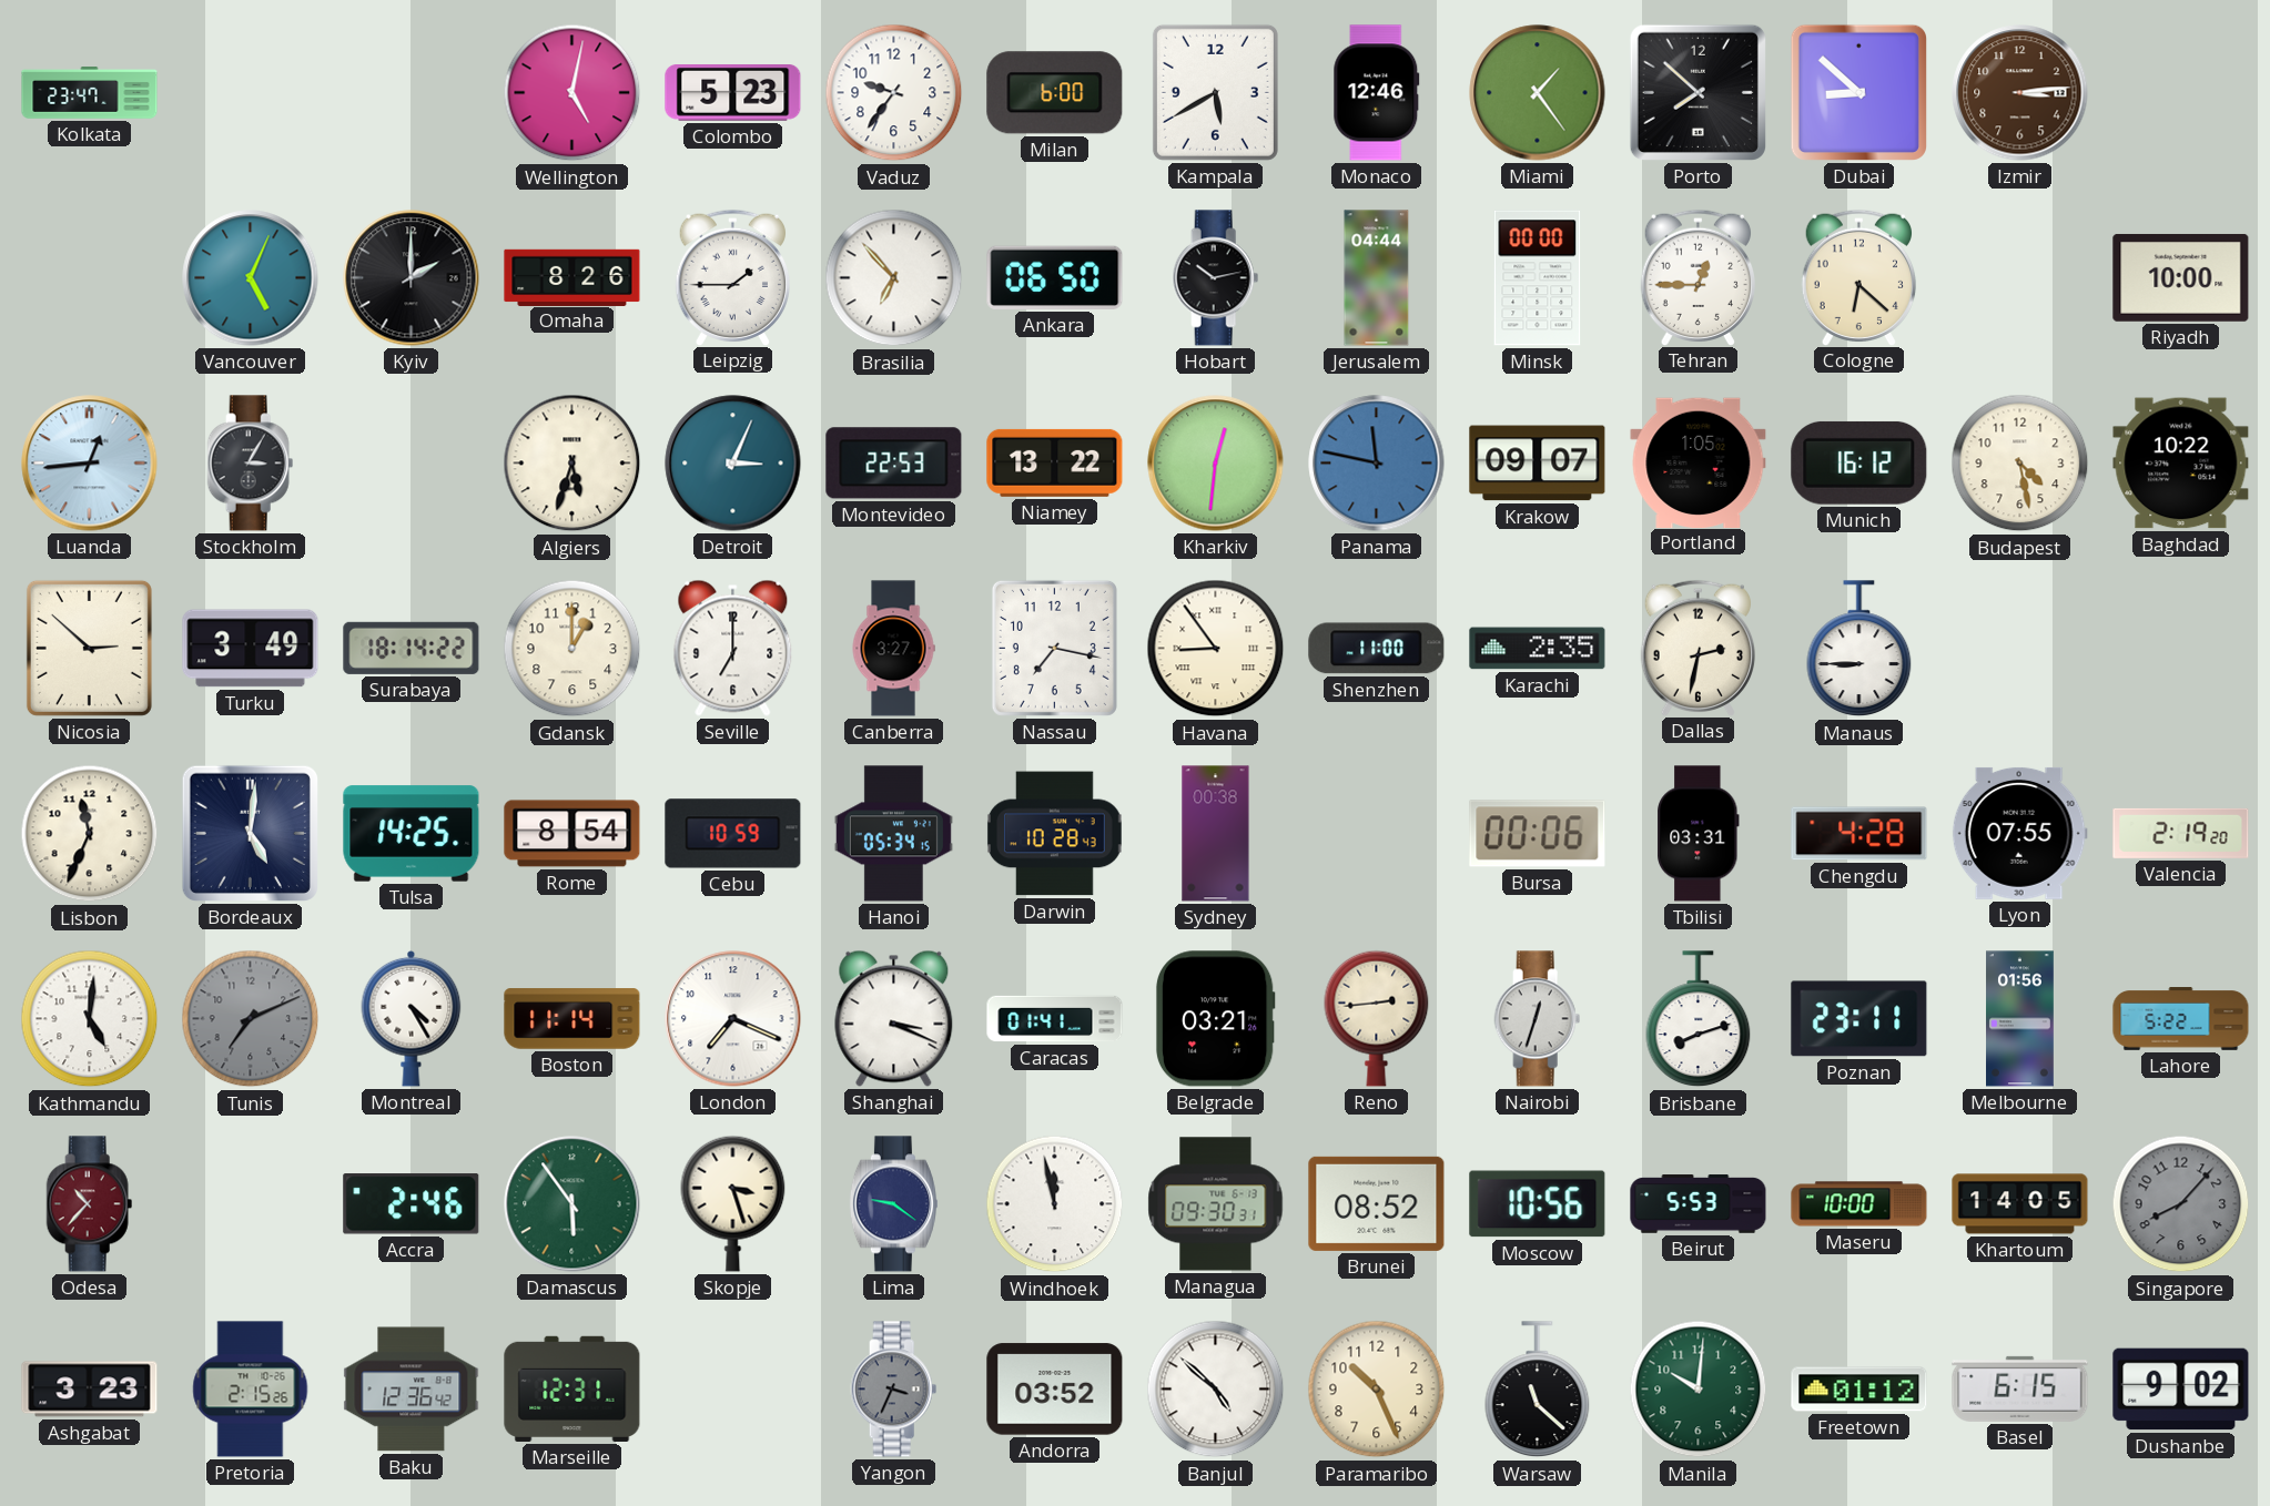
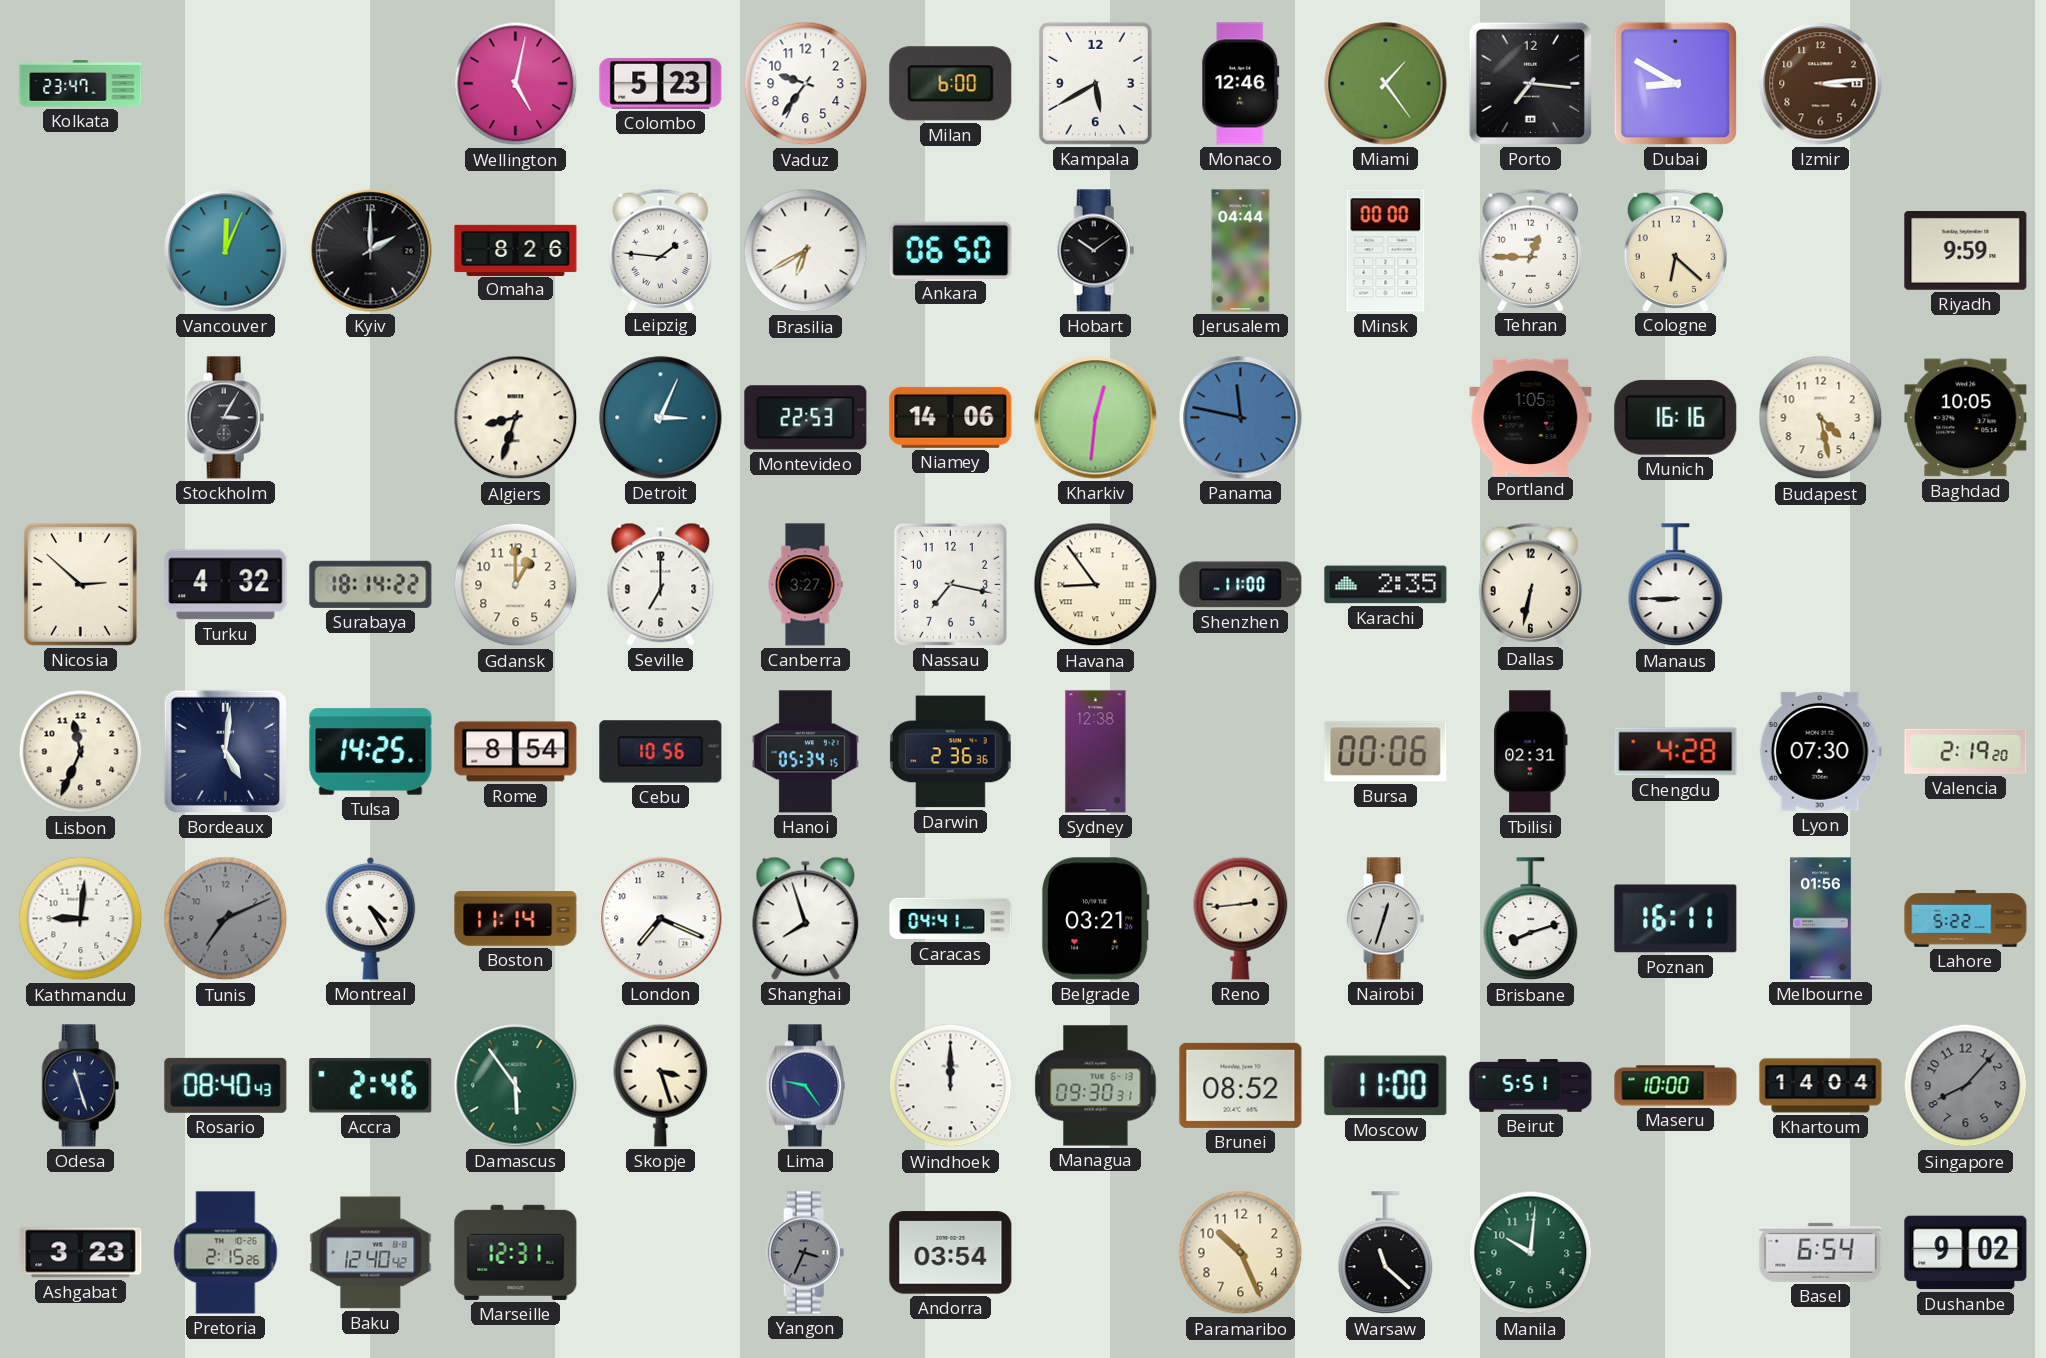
Porto: 7:52 -> 7:16
Dubai: 8:52 -> 8:50
Vancouver: 5:04 -> 12:04
Leipzig: 1:45 -> 1:46
Brasilia: 6:53 -> 6:40
Hobart: 10:13 -> 10:09
Riyadh: 10:00 -> 9:59
Luanda: 12:44 -> none
Algiers: 5:33 -> 8:33
Niamey: 13:22 -> 14:06
Krakow: 09:07 -> none
Munich: 16:12 -> 16:16
Baghdad: 10:22 -> 10:05
Turku: 3:49 -> 4:32
Dallas: 2:32 -> 6:32
Cebu: 10:59 -> 10:56
Darwin: 10:28 -> 2:36
Sydney: 00:38 -> 12:38
Tbilisi: 03:31 -> 02:31
Lyon: 07:55 -> 07:30
Kathmandu: 5:01 -> 9:01
Shanghai: 3:19 -> 7:57
Caracas: 01:41 -> 04:41
Poznan: 23:11 -> 16:11
Odesa: 10:37 -> 11:27
Odesa dial: burgundy -> navy
Rosario: none -> 08:40
Lima: 9:21 -> 9:24
Windhoek: 11:58 -> 12:00
Moscow: 10:56 -> 11:00
Beirut: 5:53 -> 5:51
Khartoum: 14:05 -> 14:04
Baku: 12:36 -> 12:40
Andorra: 03:52 -> 03:54
Banjul: 4:52 -> none
Freetown: 01:12 -> none
Basel: 6:15 -> 6:54
